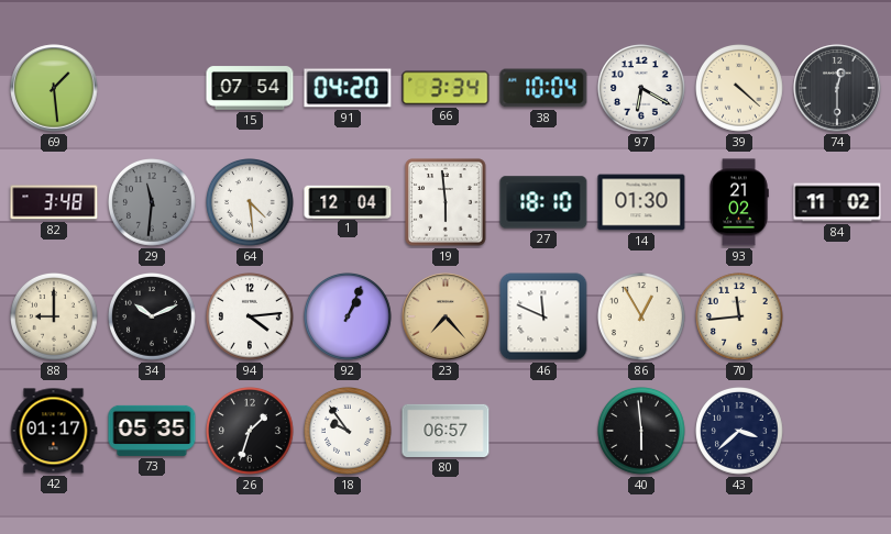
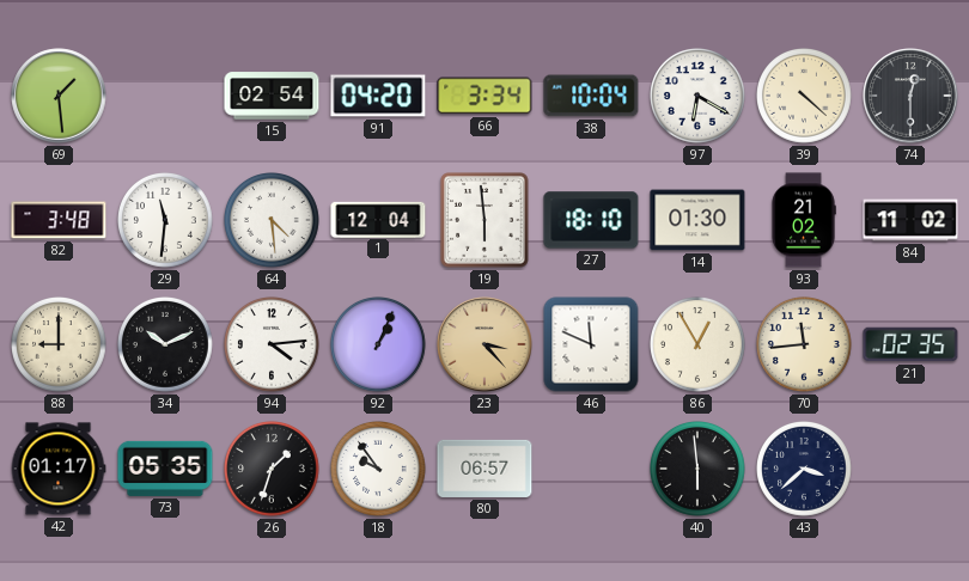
15: 07:54 -> 02:54
29 dial: grey -> white
23: 7:23 -> 3:23
21: none -> 02:35
